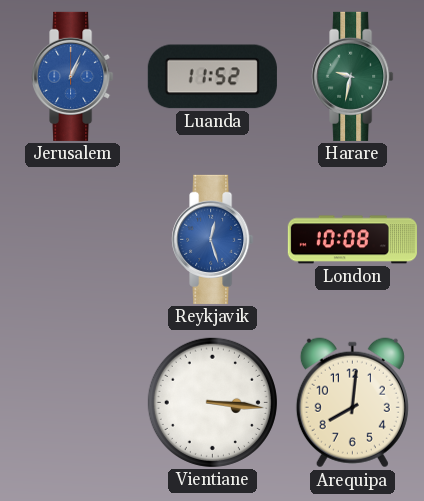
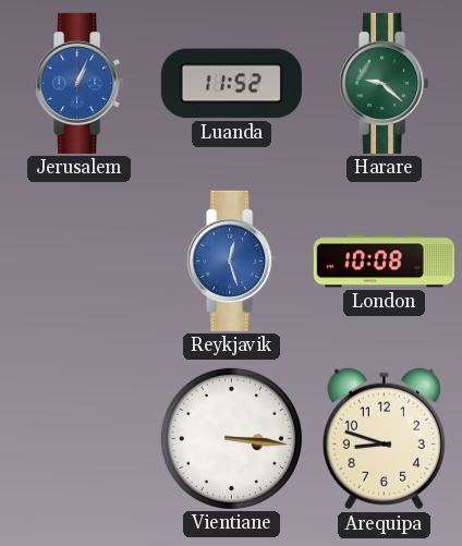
Harare: 9:32 -> 9:22
Arequipa: 8:01 -> 8:48
